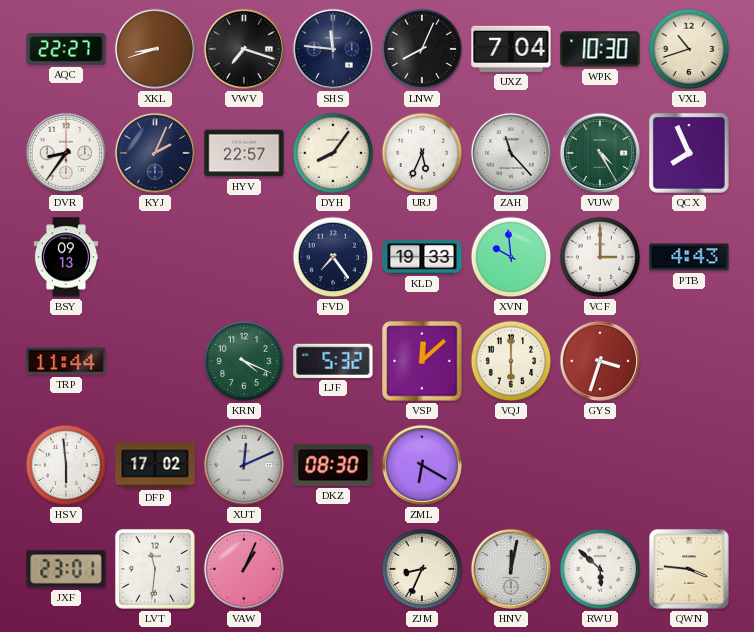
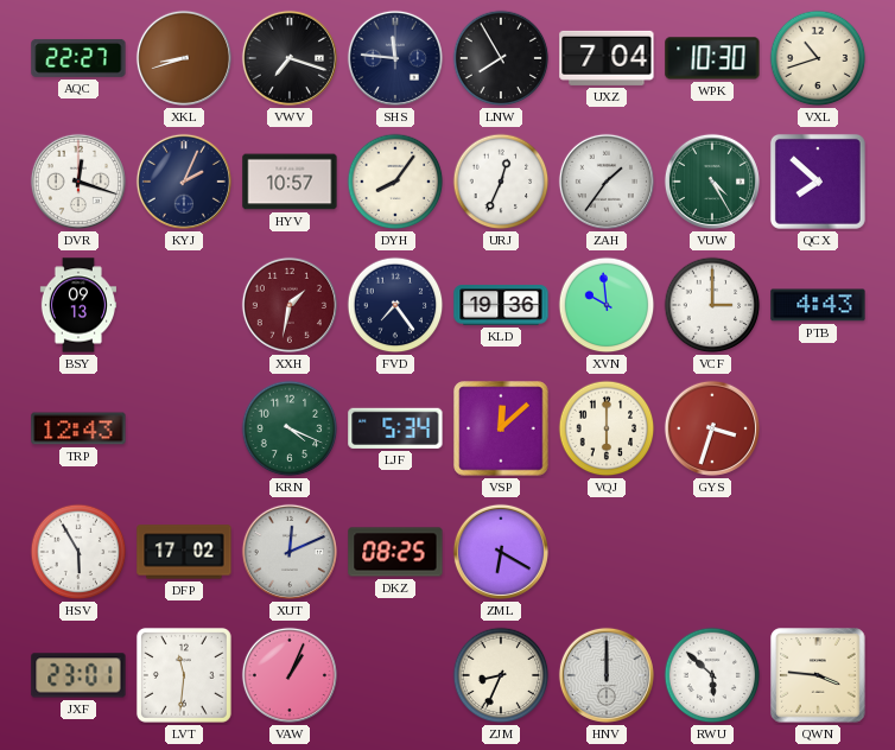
LNW: 8:04 -> 7:55
DVR: 8:36 -> 12:18
HYV: 22:57 -> 10:57
URJ: 5:34 -> 12:34
ZAH: 11:23 -> 1:36
QCX: 7:56 -> 7:52
XXH: none -> 1:32
KLD: 19:33 -> 19:36
TRP: 11:44 -> 12:43
LJF: 5:32 -> 5:34
HSV: 5:59 -> 5:55
DKZ: 08:30 -> 08:25
HNV: 12:02 -> 12:00
